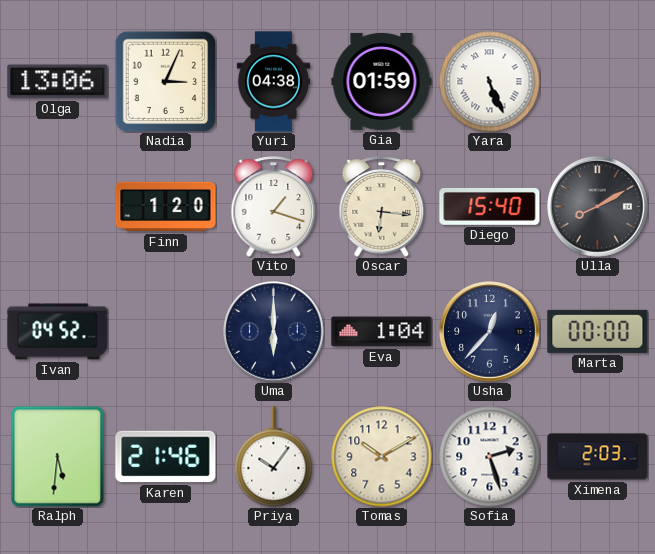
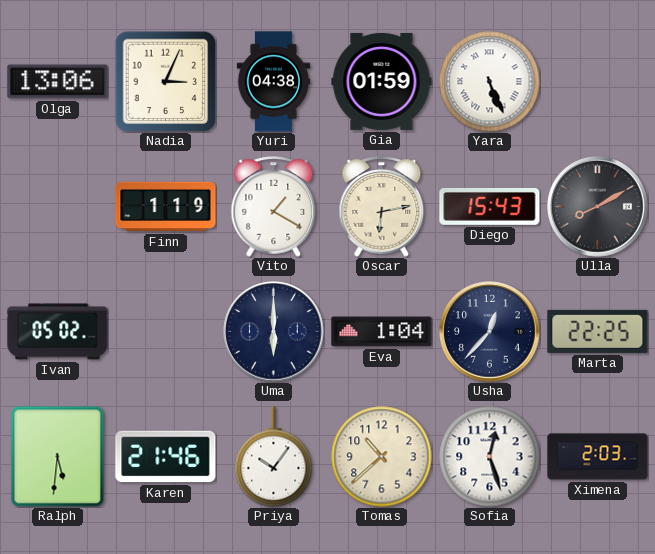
Finn: 1:20 -> 1:19
Vito: 1:18 -> 1:20
Oscar: 6:16 -> 6:13
Diego: 15:40 -> 15:43
Ivan: 04:52 -> 05:02
Marta: 00:00 -> 22:25
Tomas: 10:10 -> 10:38
Sofia: 2:27 -> 12:27
